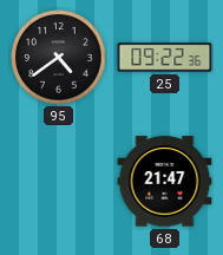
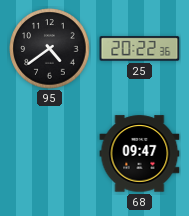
25: 09:22 -> 20:22
68: 21:47 -> 09:47
